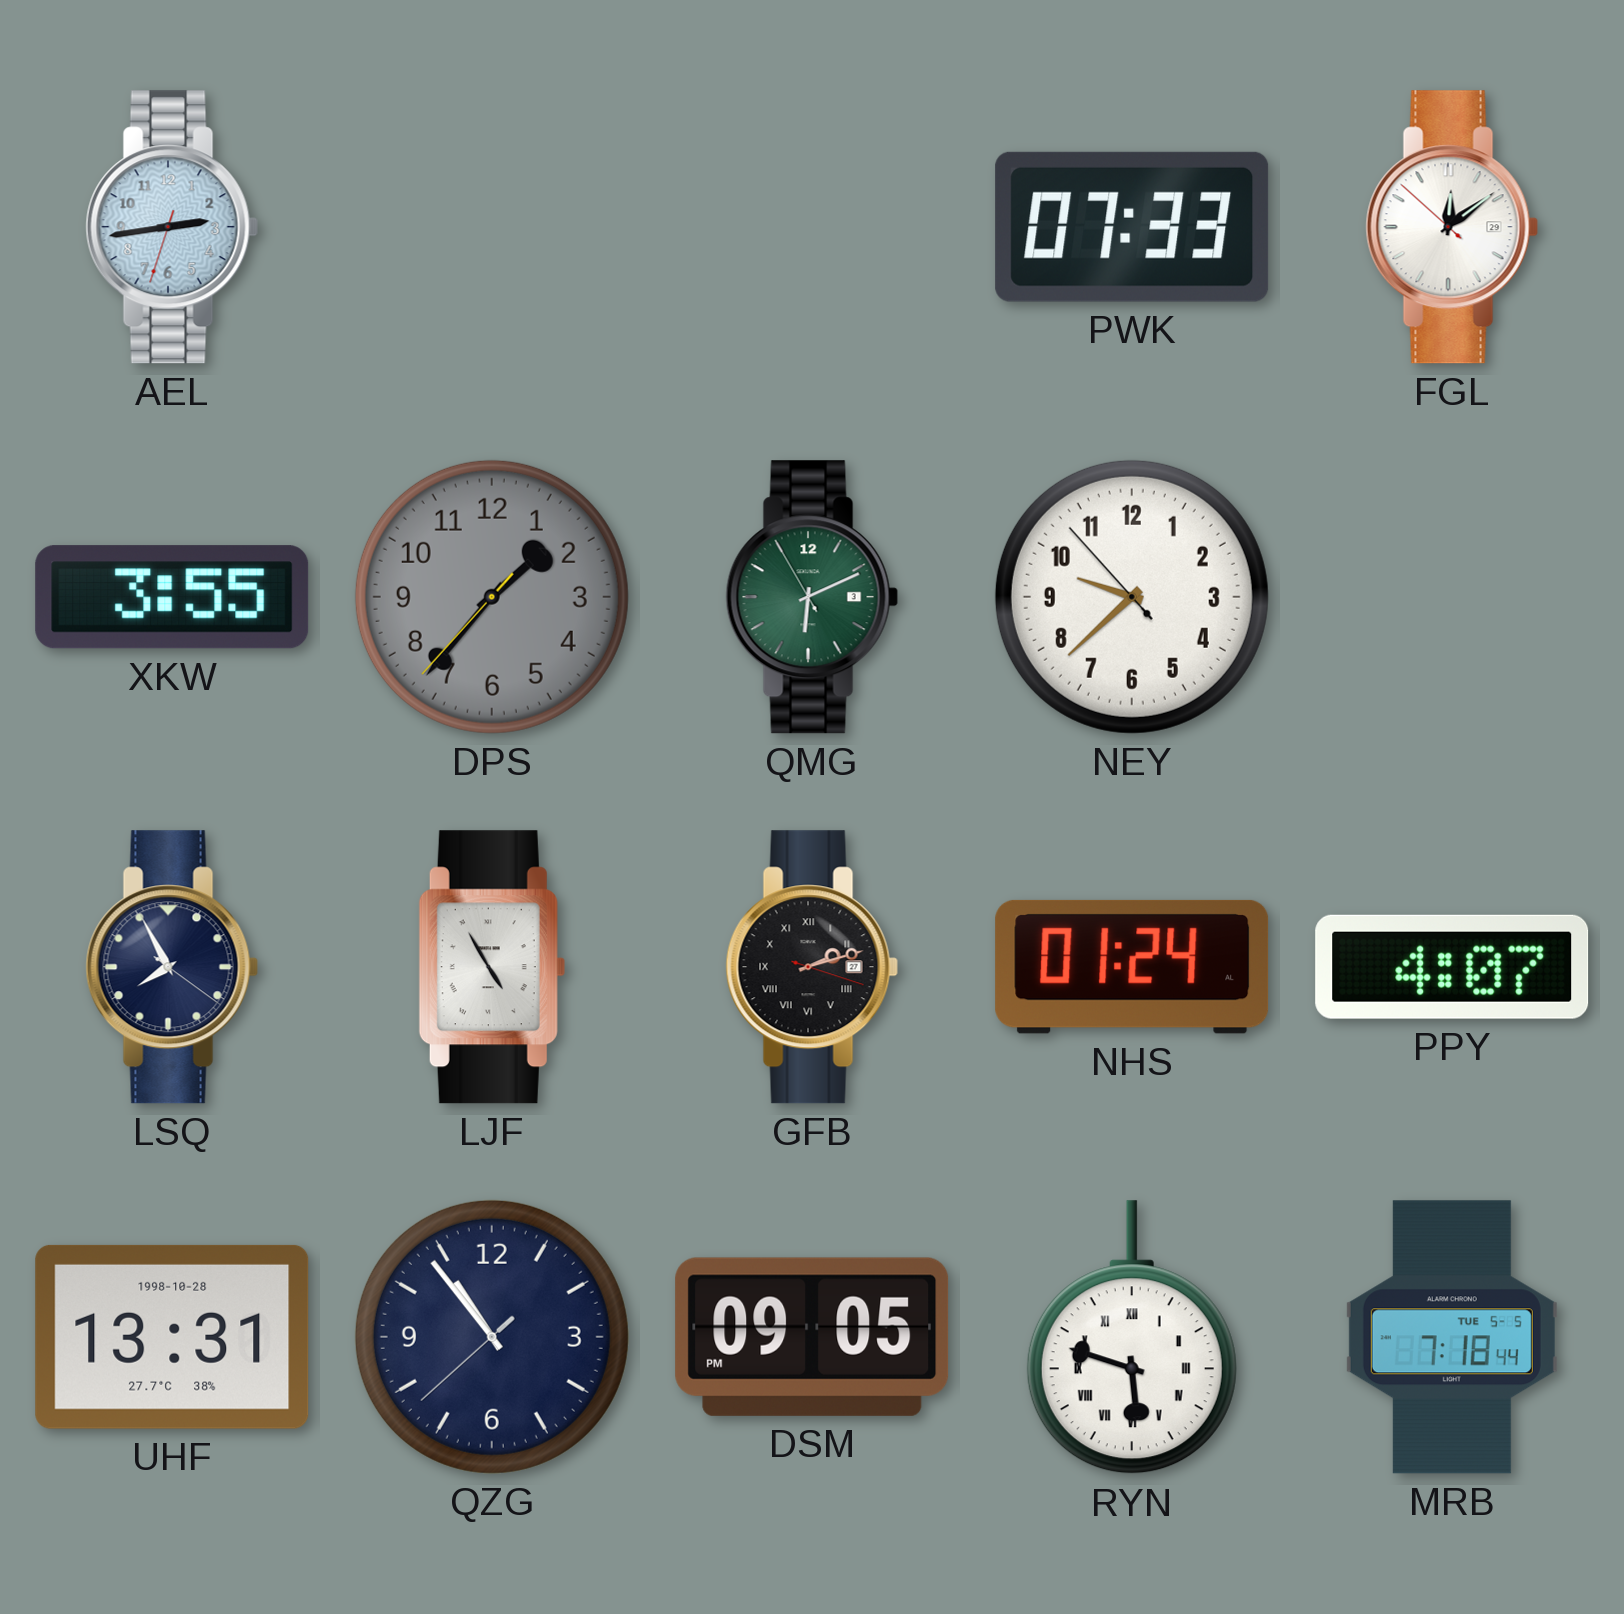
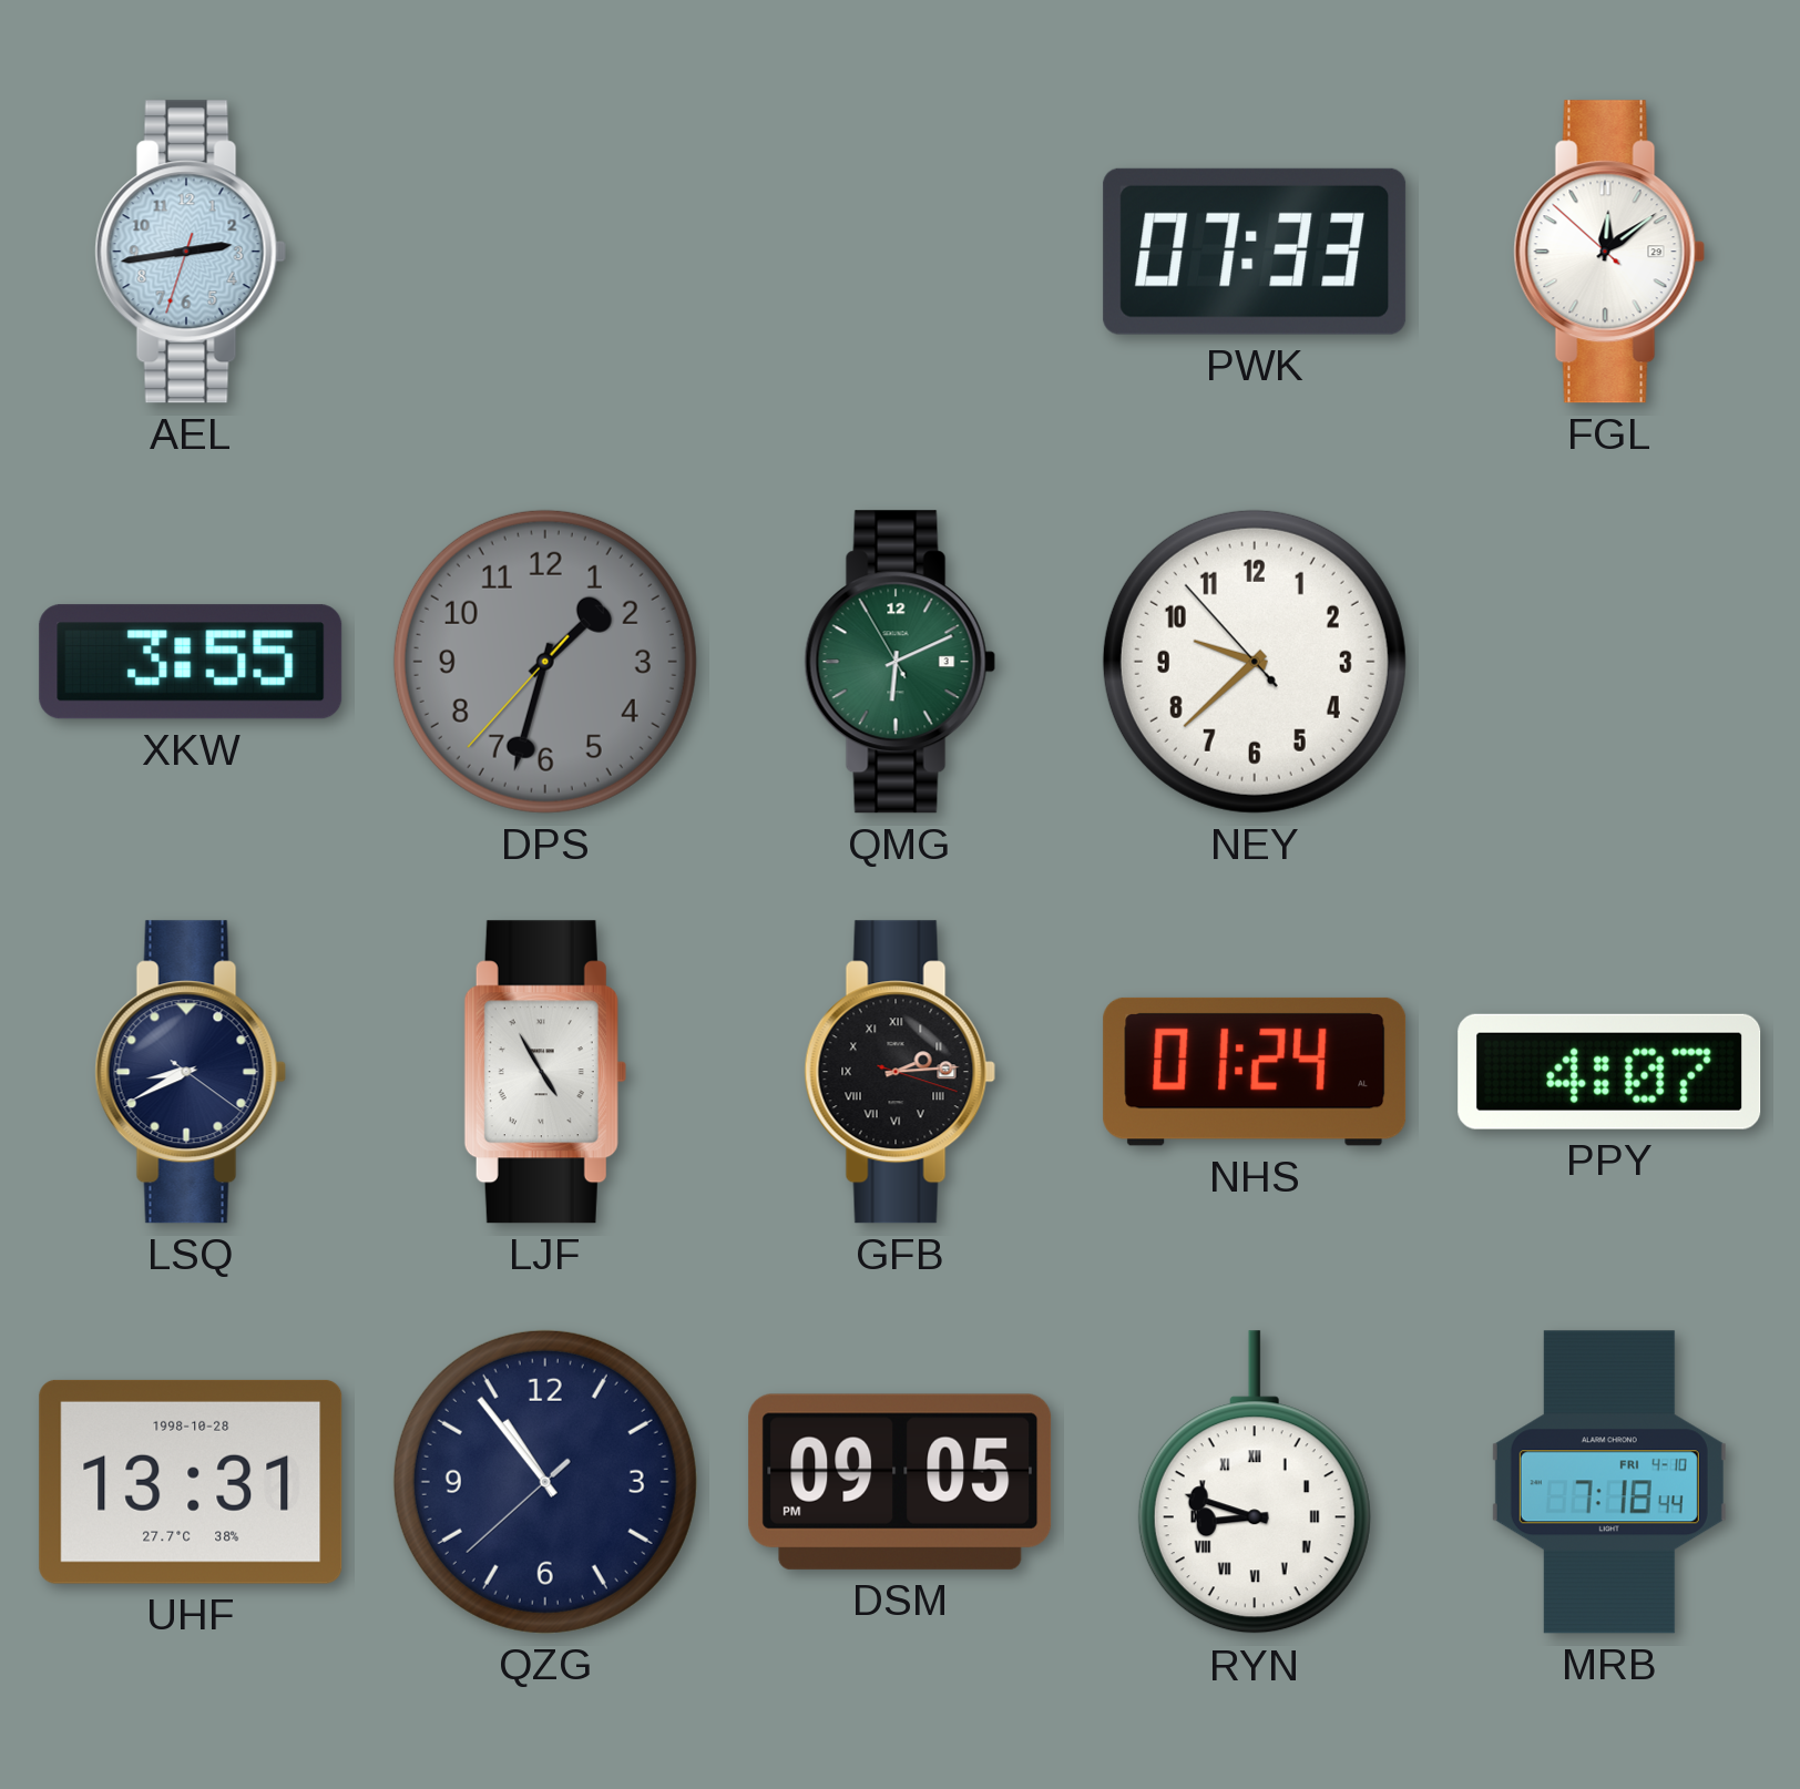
DPS: 1:36 -> 1:32
LSQ: 7:55 -> 8:40
GFB: 2:12 -> 2:14
RYN: 5:48 -> 8:48
MRB date: TUE 5-5 -> FRI 4-10
